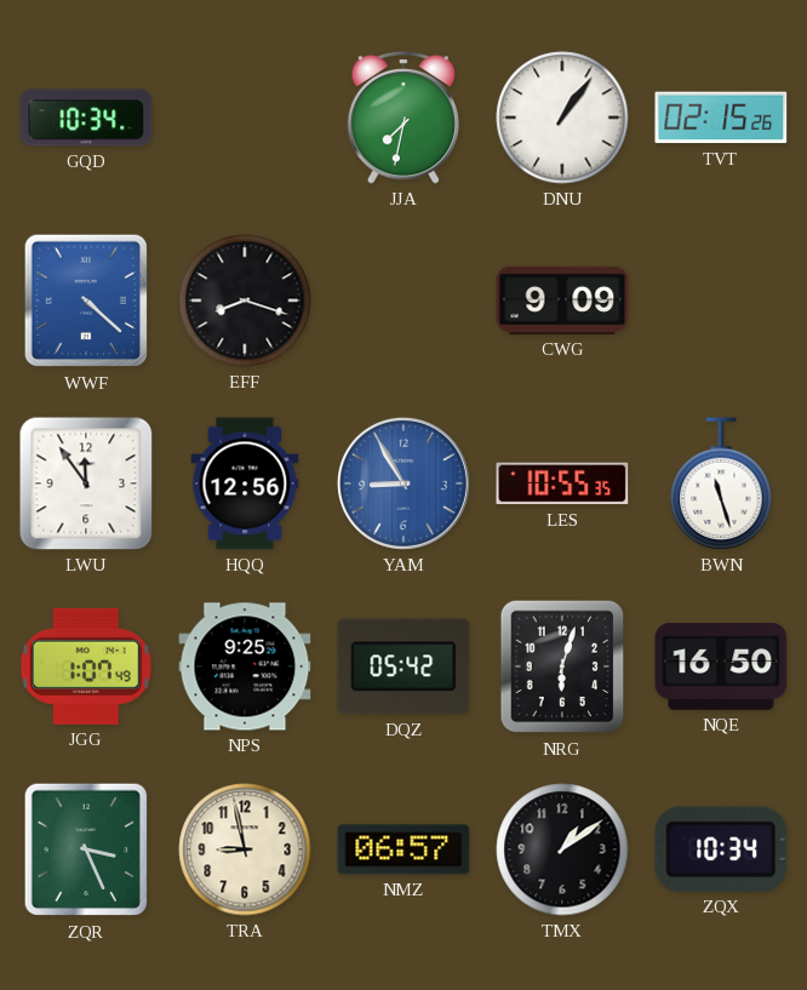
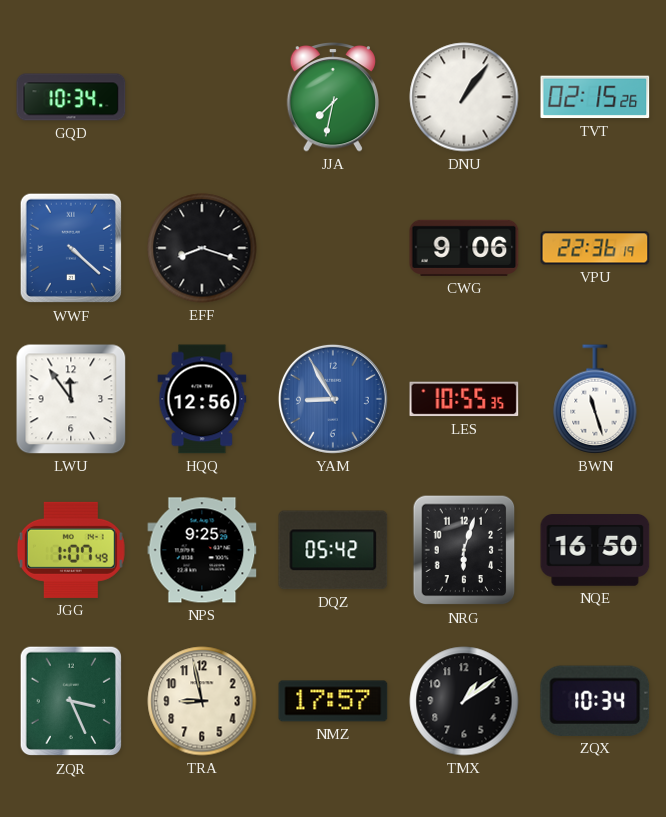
CWG: 9:09 -> 9:06
VPU: none -> 22:36
NMZ: 06:57 -> 17:57
